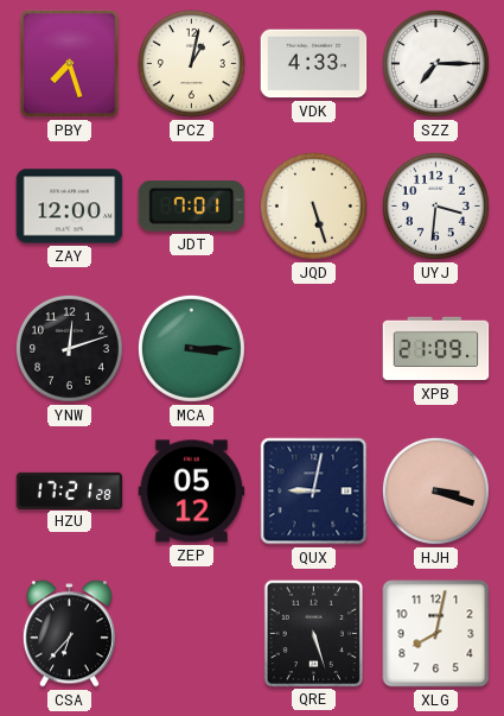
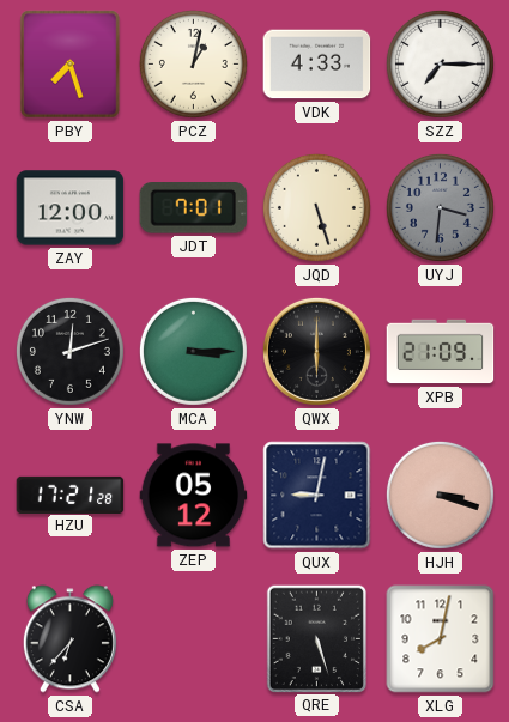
UYJ dial: white -> grey
QWX: none -> 6:00
